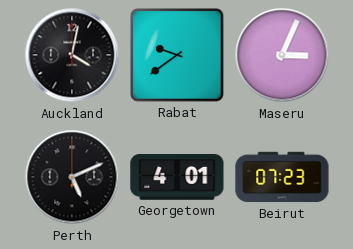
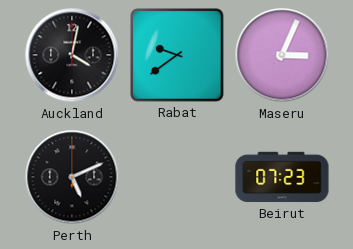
Georgetown: 4:01 -> none
